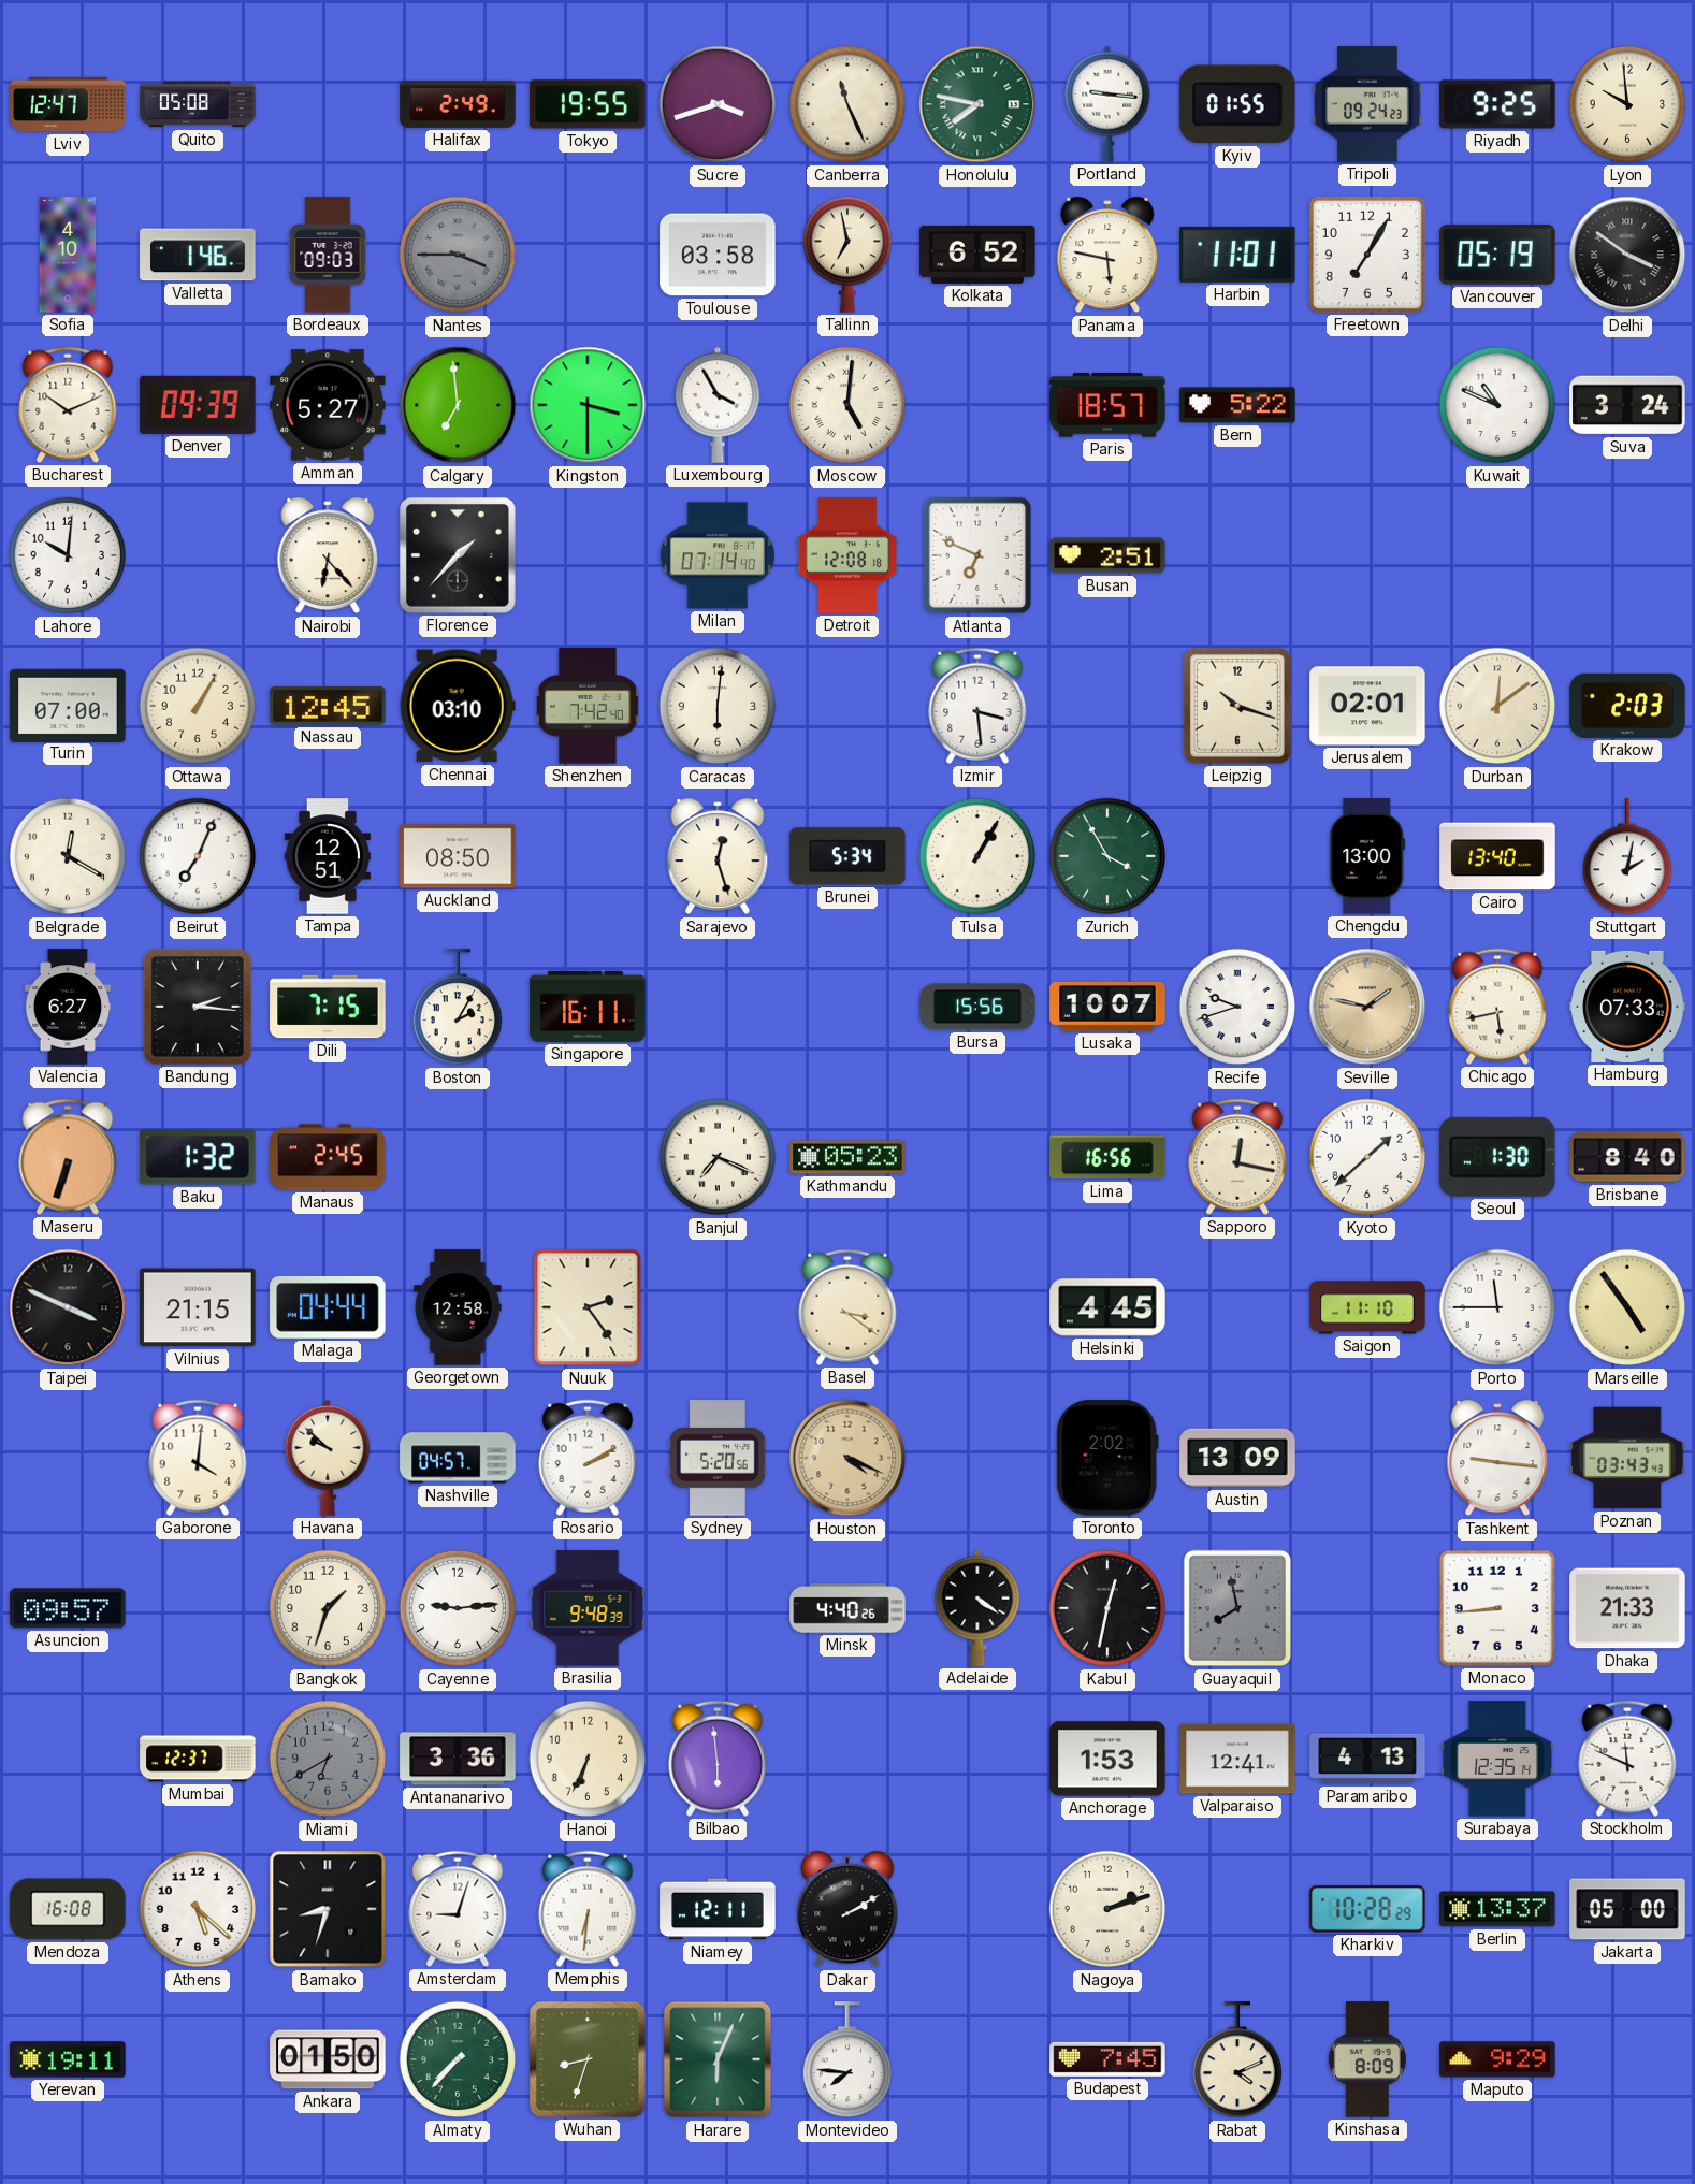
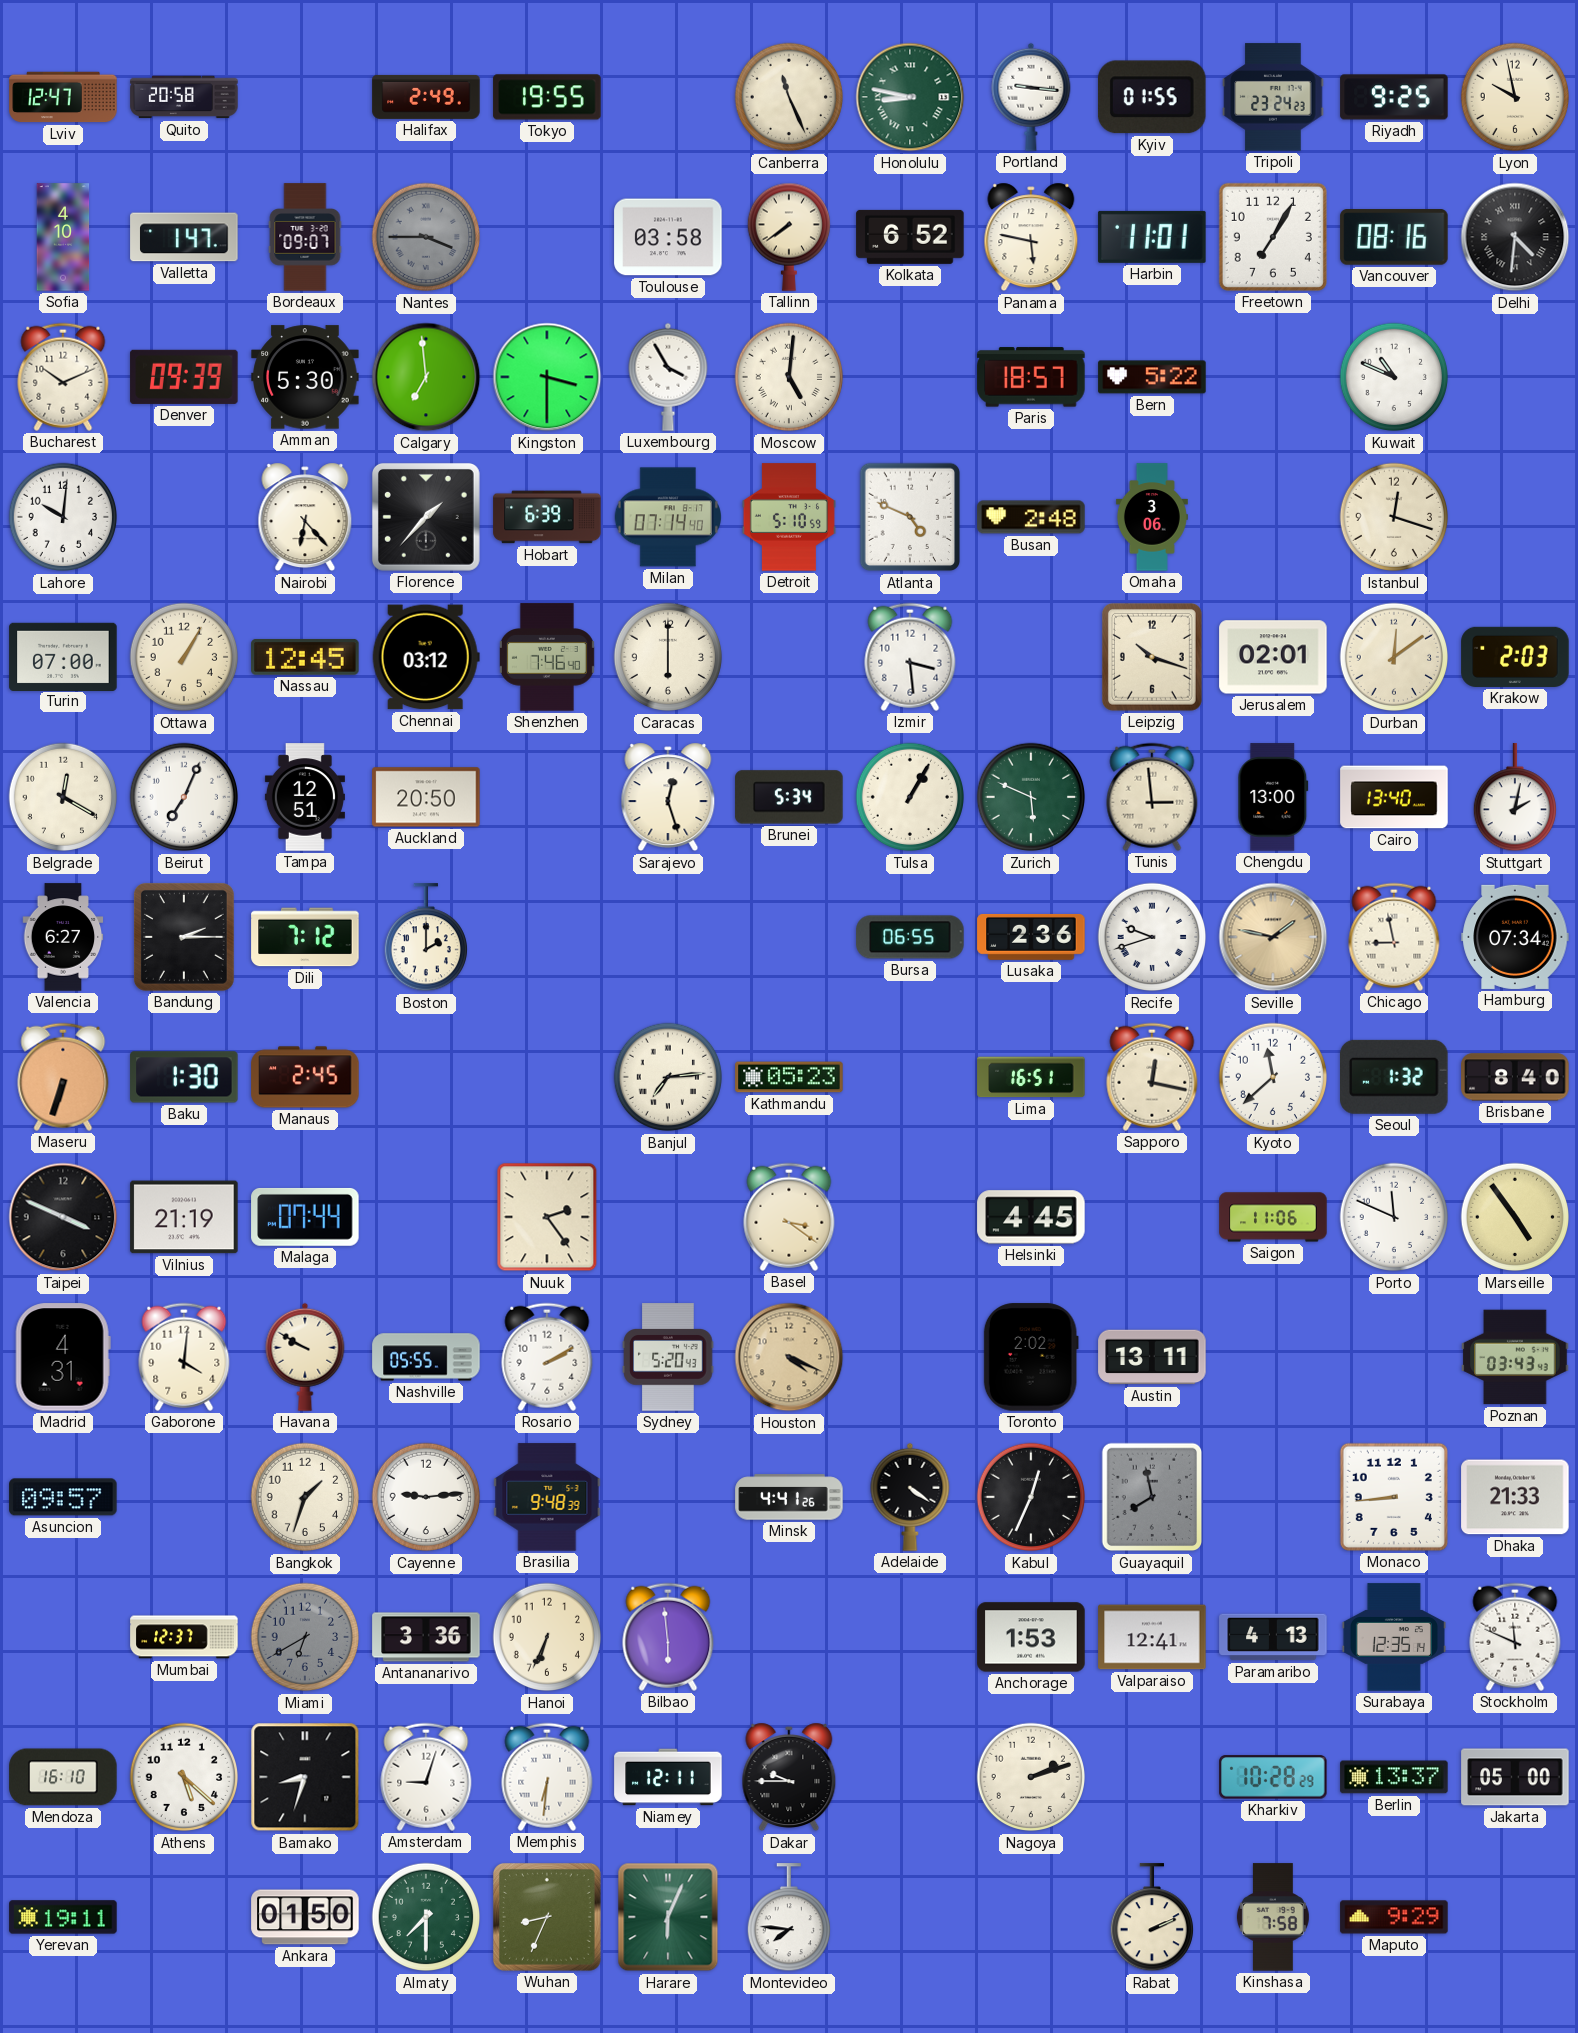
Quito: 05:08 -> 20:58
Sucre: 3:42 -> none
Honolulu: 7:47 -> 8:47
Tripoli: 09:24 -> 23:24
Lyon: 9:59 -> 9:58
Valletta: 1:46 -> 1:47
Bordeaux: 09:03 -> 09:07
Tallinn: 6:58 -> 7:39
Vancouver: 05:19 -> 08:16
Delhi: 3:51 -> 4:31
Amman: 5:27 -> 5:30
Suva: 3:24 -> none
Hobart: none -> 6:39
Detroit: 12:08 -> 5:10
Atlanta: 6:49 -> 4:49
Busan: 2:51 -> 2:48
Omaha: none -> 3:06
Istanbul: none -> 12:18
Chennai: 03:10 -> 03:12
Shenzhen: 7:42 -> 7:46
Caracas: 6:01 -> 6:00
Auckland: 08:50 -> 20:50
Zurich: 3:55 -> 5:49
Tunis: none -> 2:59
Bandung: 2:16 -> 2:15
Dili: 7:15 -> 7:12
Boston: 2:05 -> 2:00
Singapore: 16:11 -> none
Bursa: 15:56 -> 06:55
Lusaka: 10:07 -> 2:36
Chicago: 5:43 -> 8:58
Hamburg: 07:33 -> 07:34
Baku: 1:32 -> 1:30
Banjul: 7:19 -> 7:14
Lima: 16:56 -> 16:51
Kyoto: 1:38 -> 11:38
Seoul: 1:30 -> 1:32
Vilnius: 21:15 -> 21:19
Malaga: 04:44 -> 07:44
Georgetown: 12:58 -> none
Saigon: 11:10 -> 11:06
Porto: 11:45 -> 11:49
Madrid: none -> 4:31
Havana: 9:52 -> 9:50
Nashville: 04:57 -> 05:55
Sydney: 5:20:56 -> 5:20:43
Austin: 13:09 -> 13:11
Tashkent: 9:16 -> none
Minsk: 4:40 -> 4:41
Kabul: 12:32 -> 12:34
Mendoza: 16:08 -> 16:10
Dakar: 2:10 -> 9:45
Almaty: 7:37 -> 7:30
Wuhan: 8:33 -> 8:34
Budapest: 7:45 -> none
Rabat: 4:11 -> 2:11
Kinshasa: 8:09 -> 7:58
